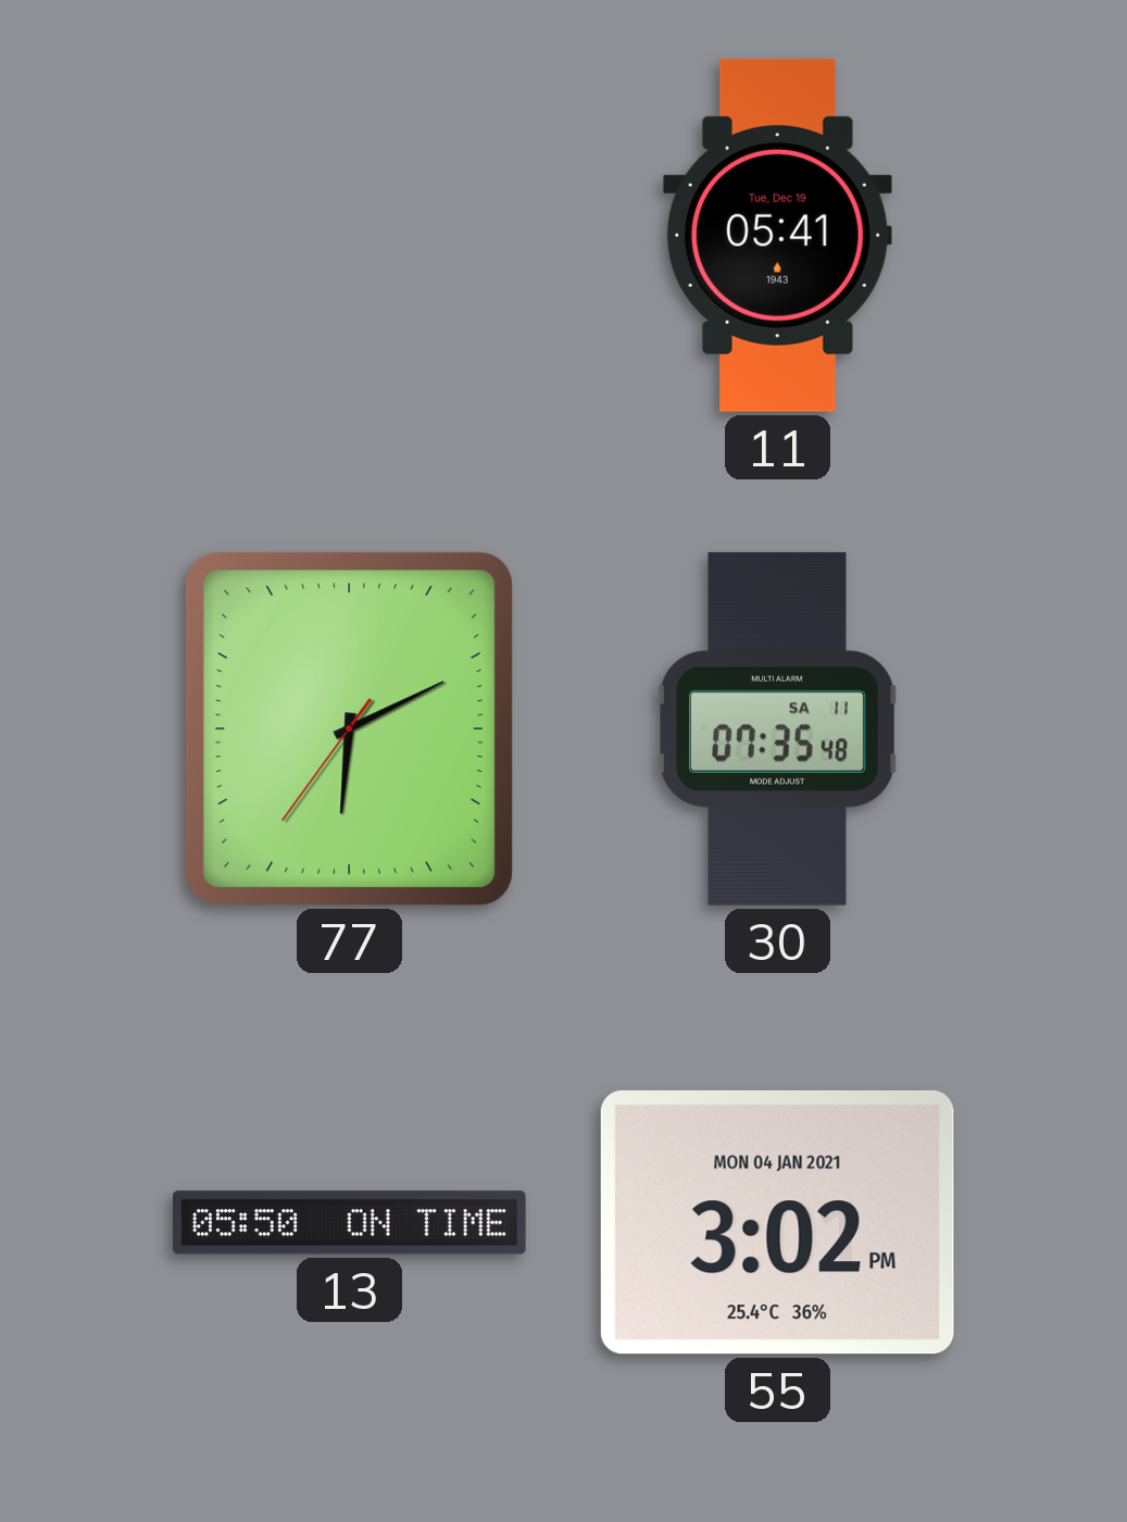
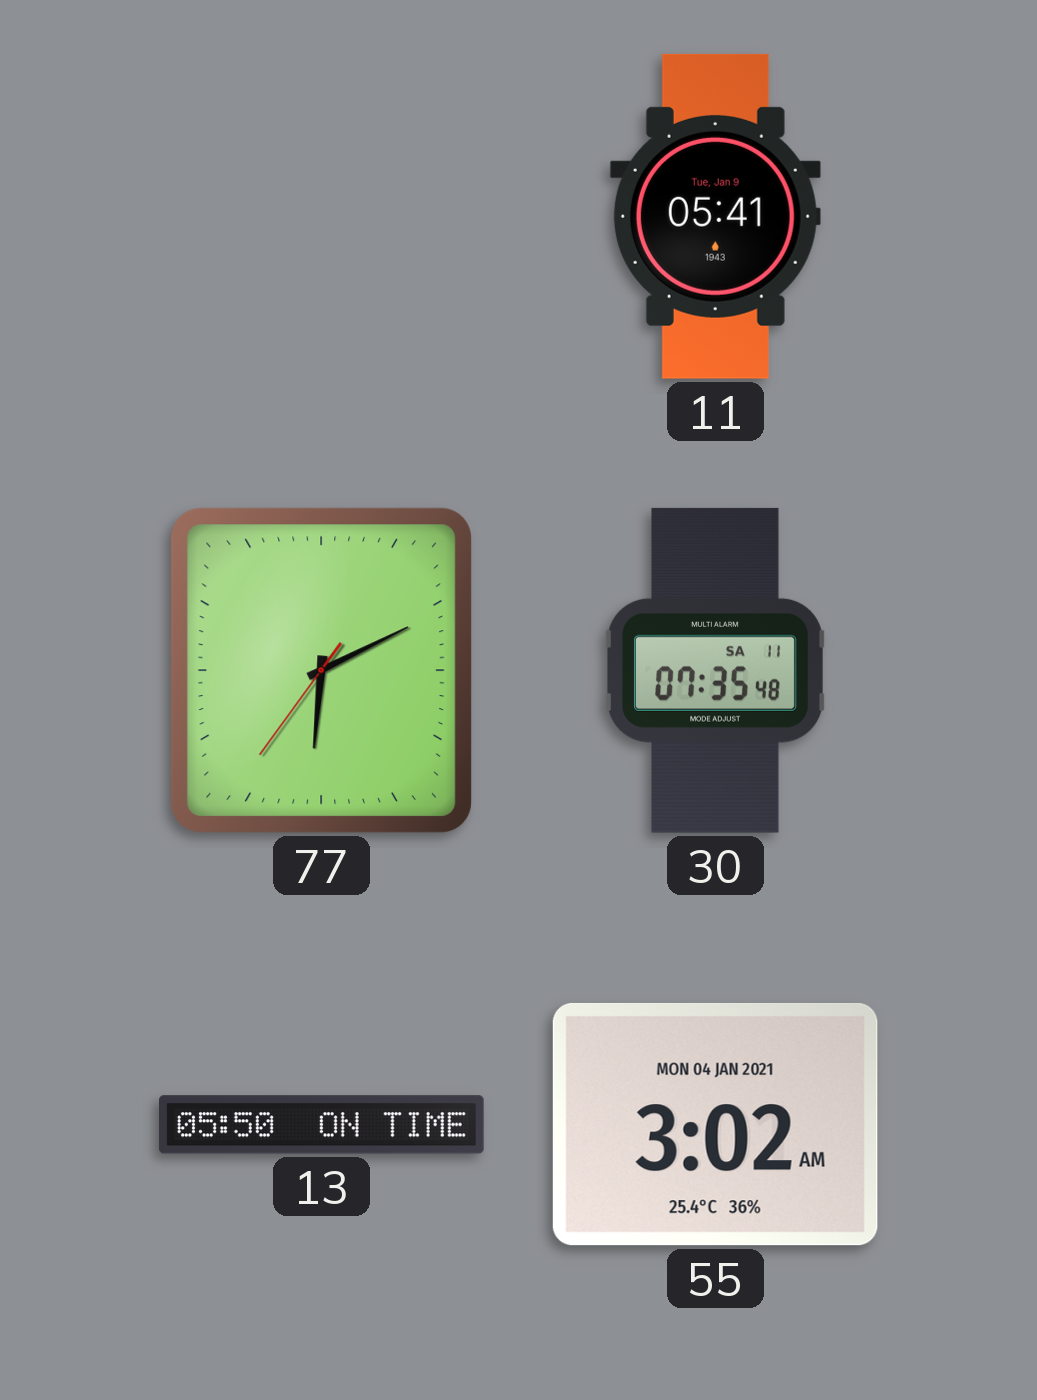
11 date: Tue, Dec 19 -> Tue, Jan 9
55: 3:02 PM -> 3:02 AM
